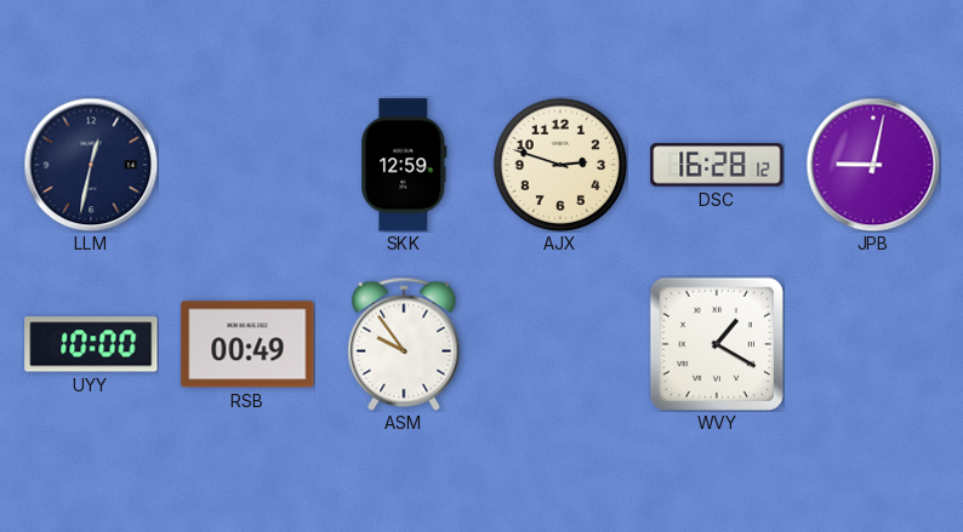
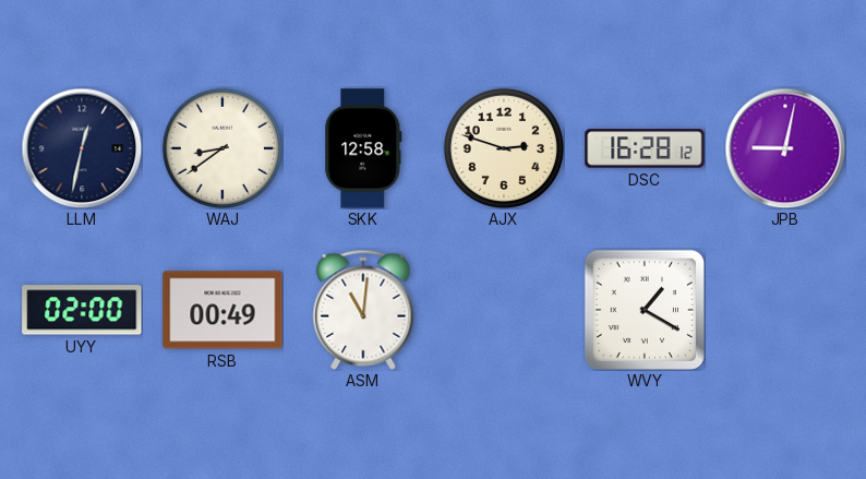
WAJ: none -> 8:39
SKK: 12:59 -> 12:58
UYY: 10:00 -> 02:00
ASM: 9:54 -> 11:01
